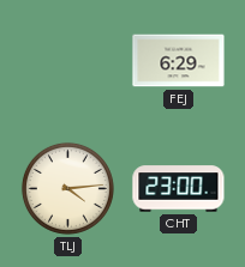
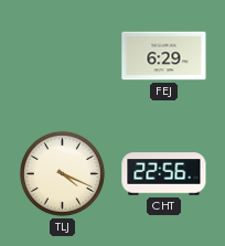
TLJ: 4:14 -> 4:19
CHT: 23:00 -> 22:56
